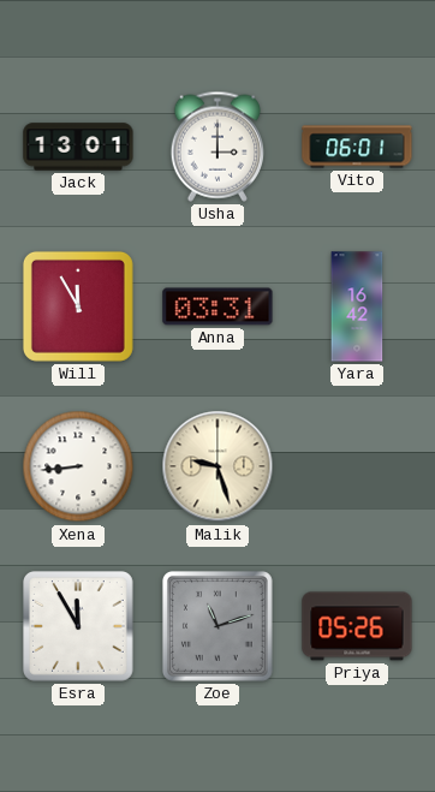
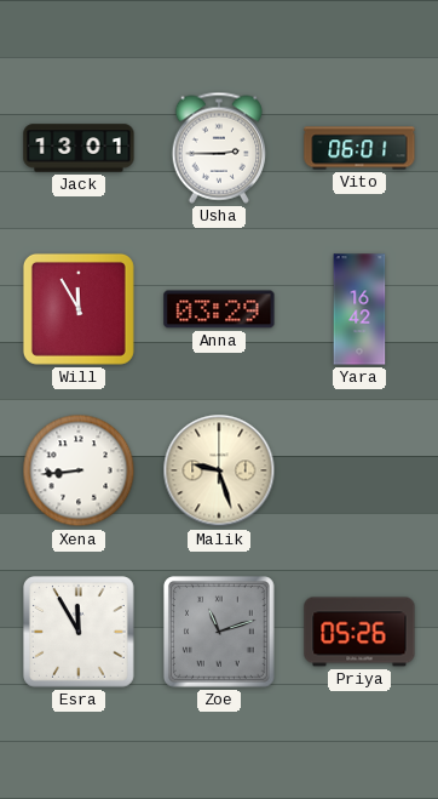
Usha: 3:00 -> 2:45
Anna: 03:31 -> 03:29
